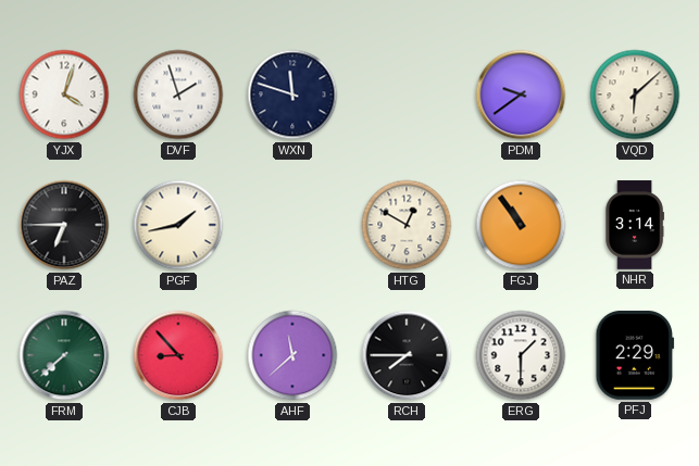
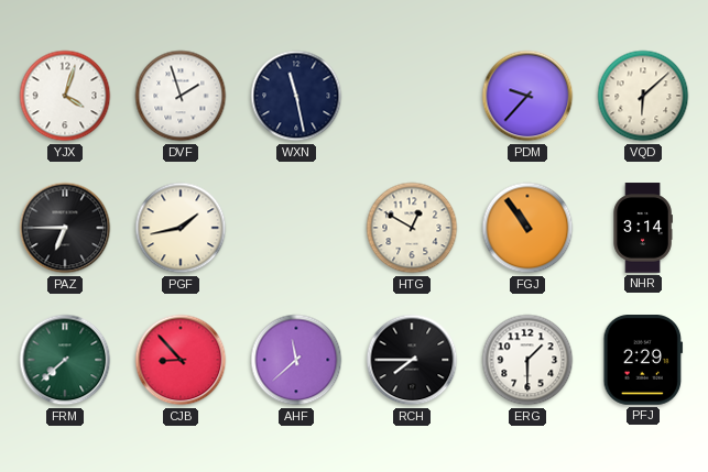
WXN: 11:48 -> 11:28
PDM: 9:39 -> 9:37
